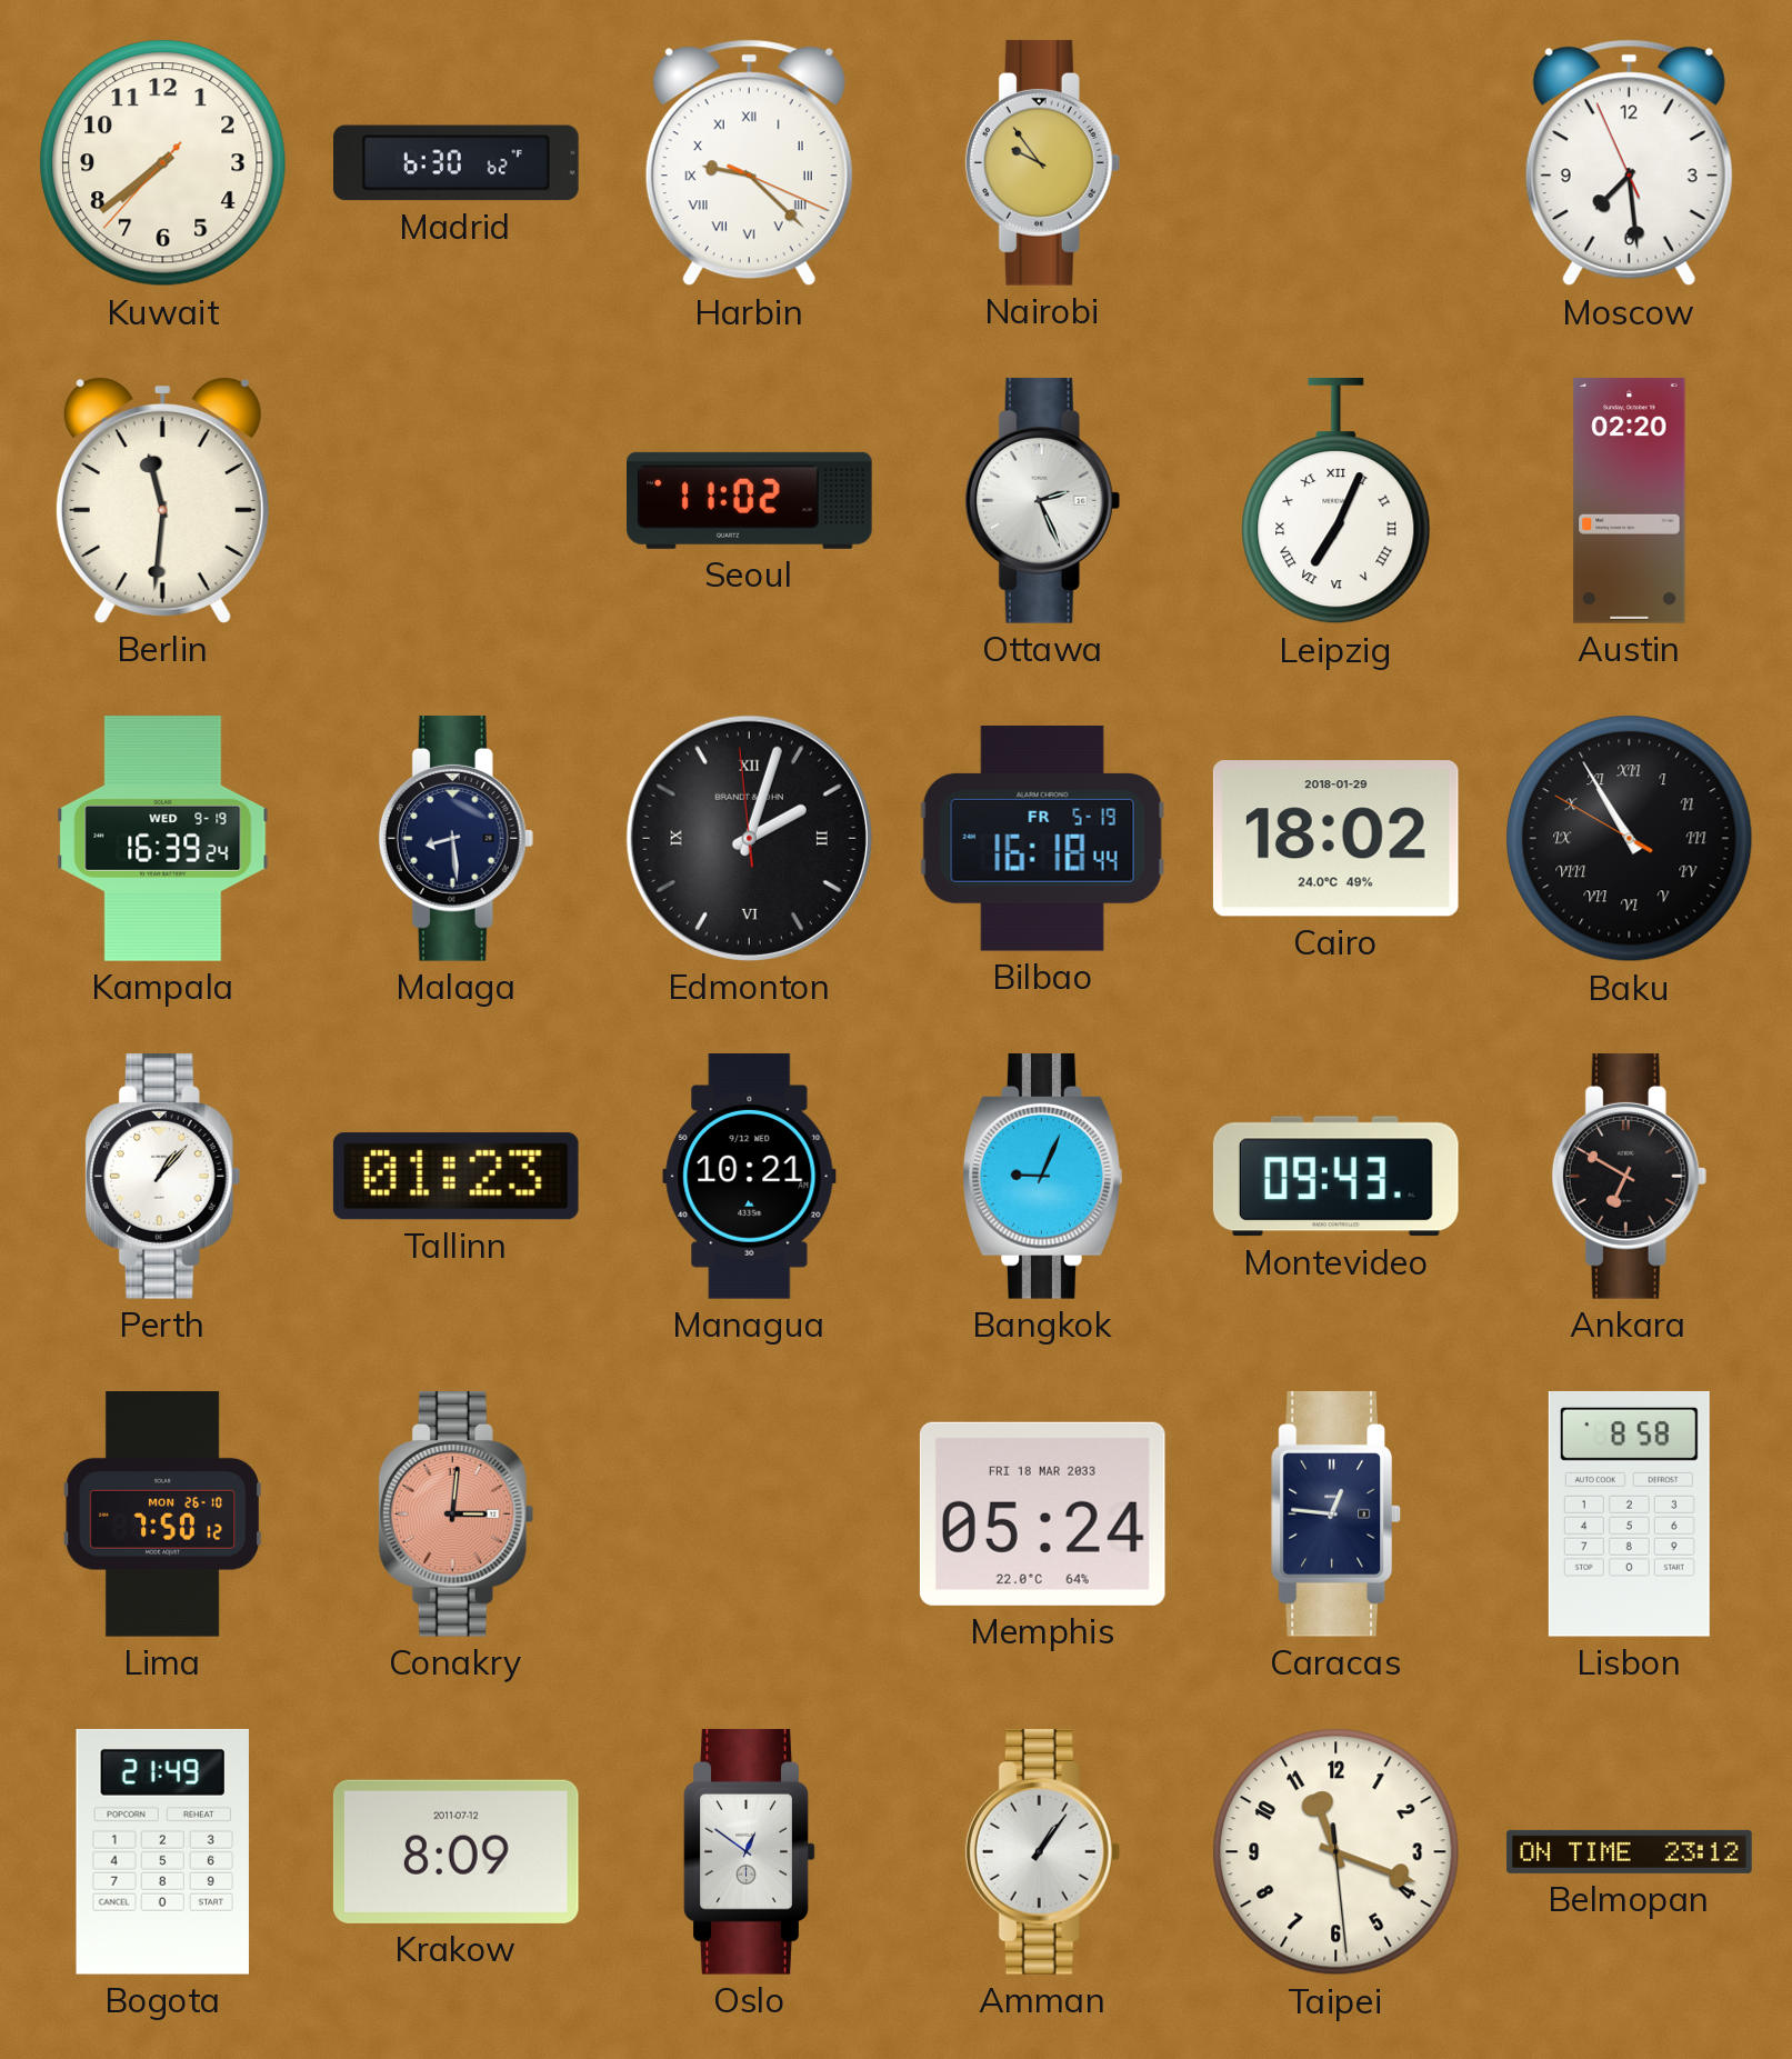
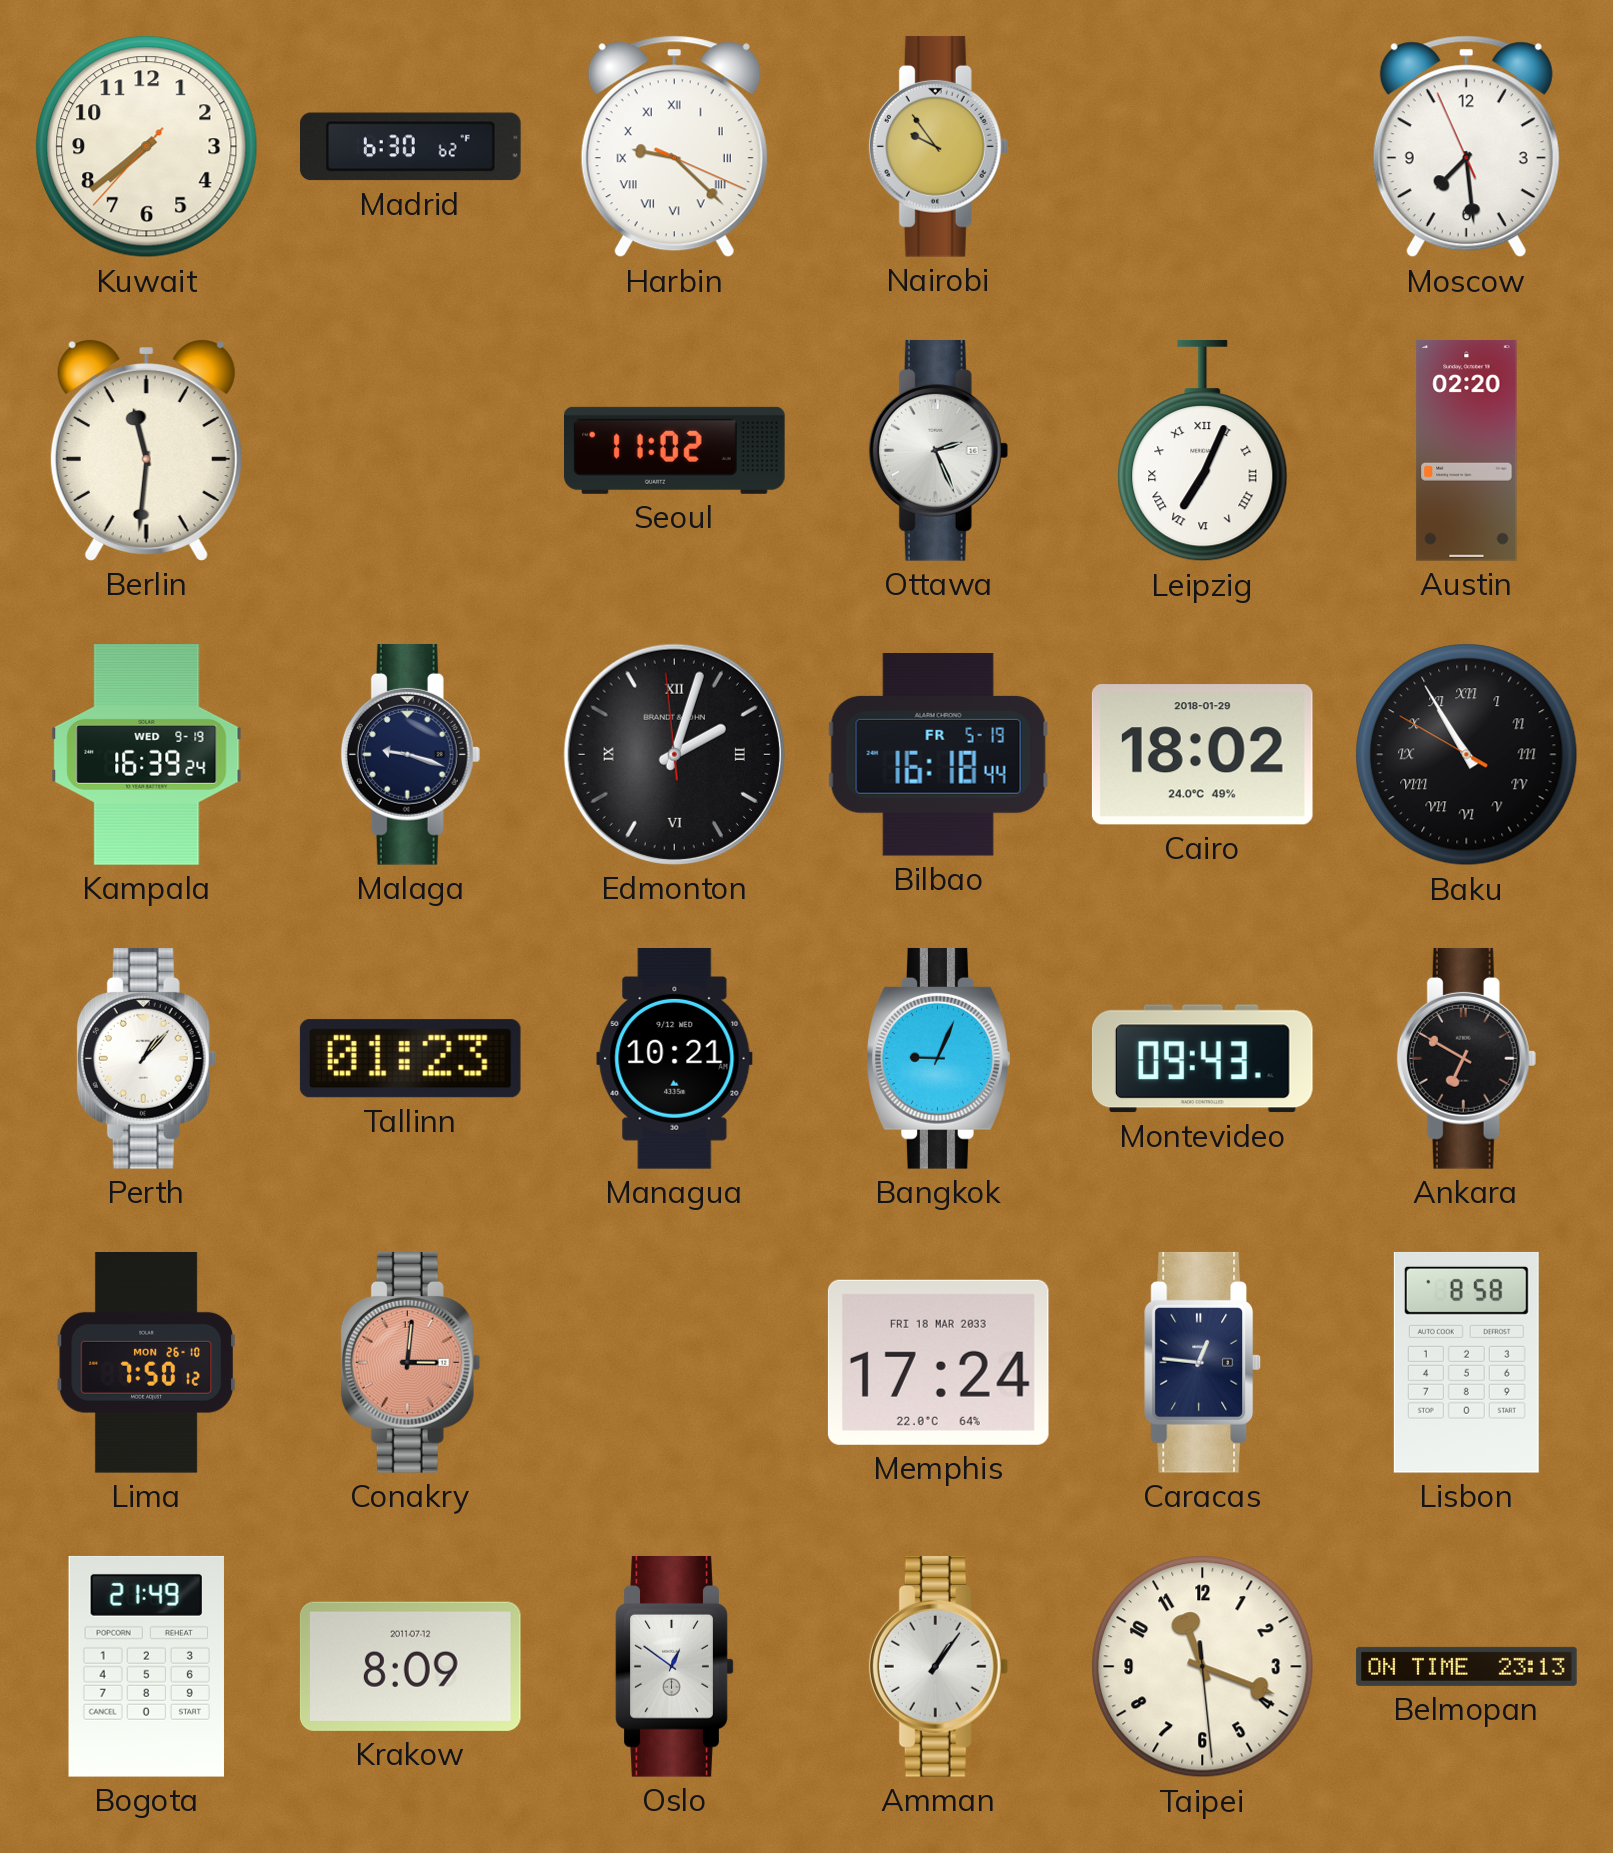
Malaga: 8:29 -> 9:18
Memphis: 05:24 -> 17:24
Belmopan: 23:12 -> 23:13
